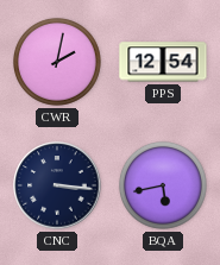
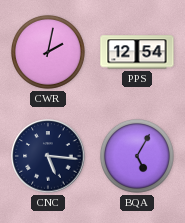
CNC: 3:16 -> 5:16
BQA: 5:43 -> 5:05
